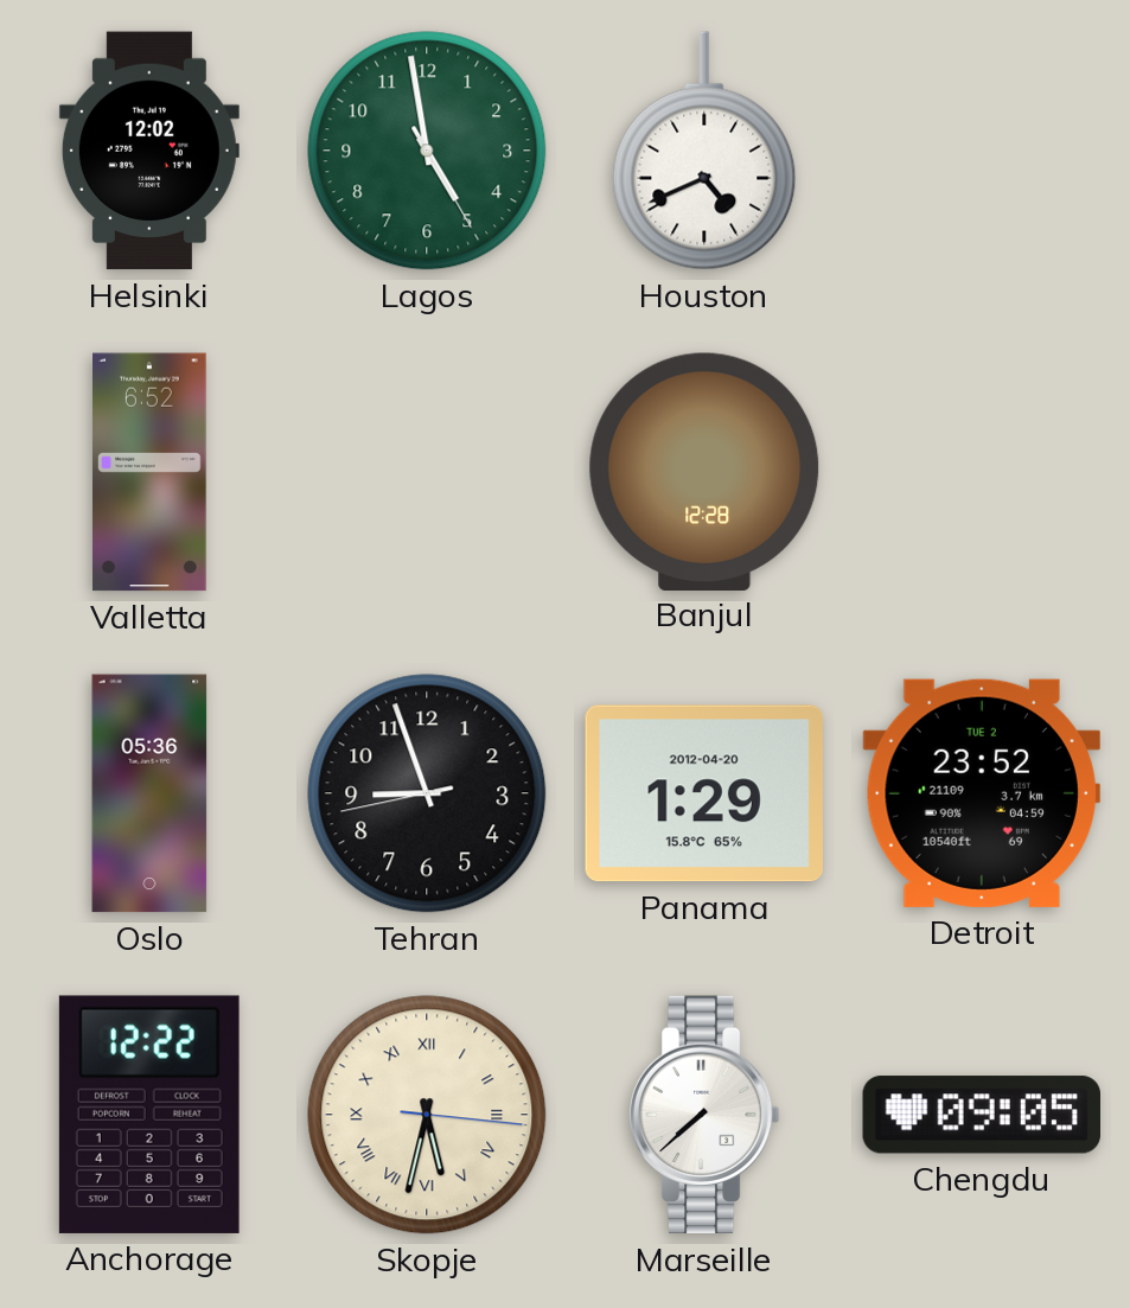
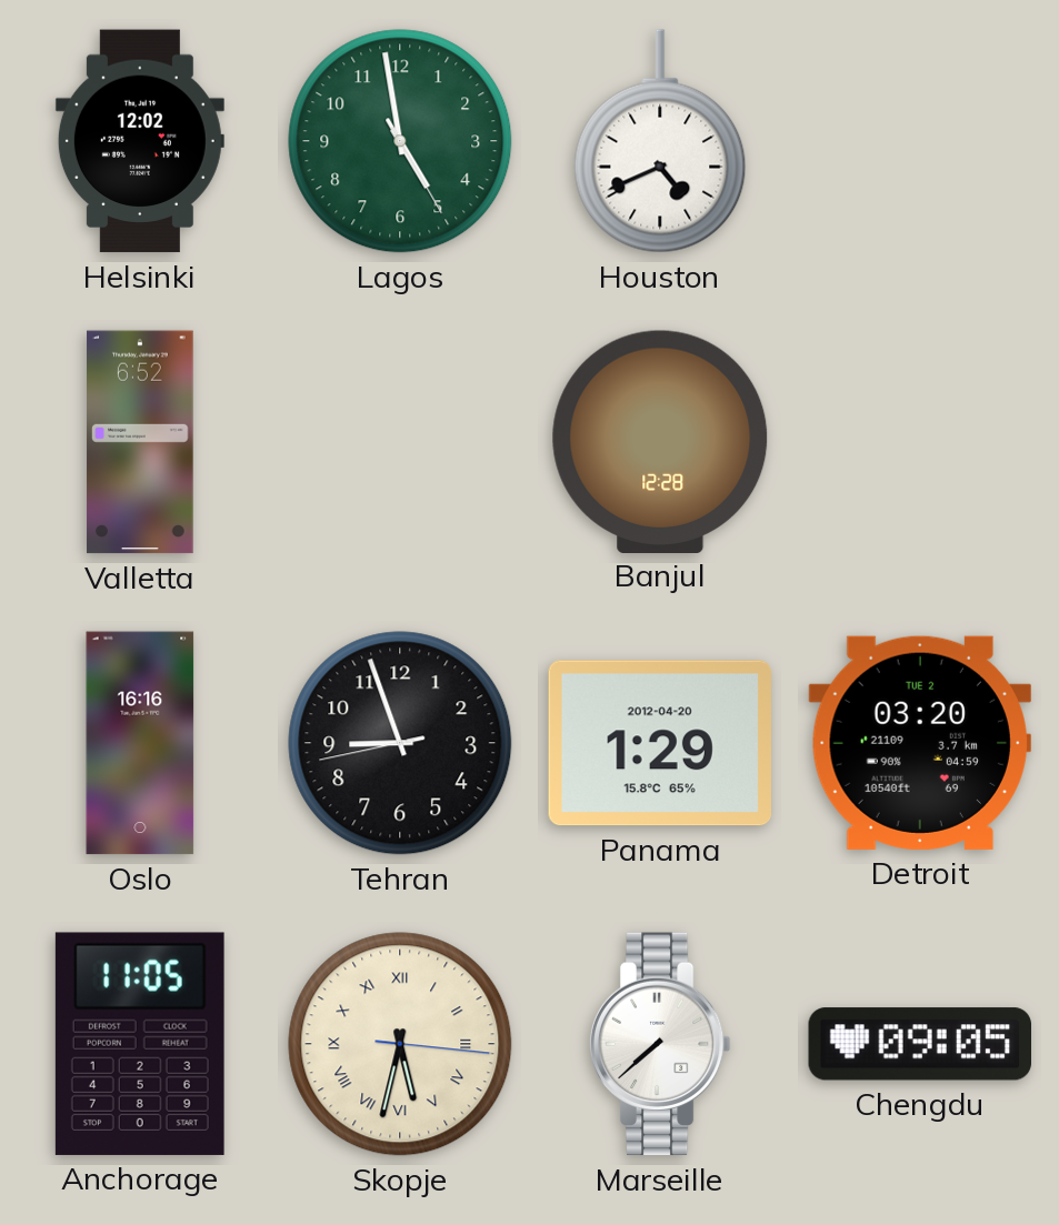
Oslo: 05:36 -> 16:16
Detroit: 23:52 -> 03:20
Anchorage: 12:22 -> 11:05
